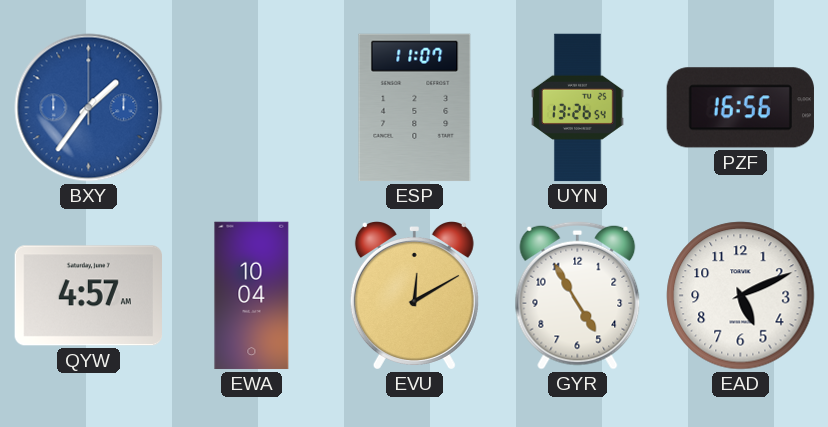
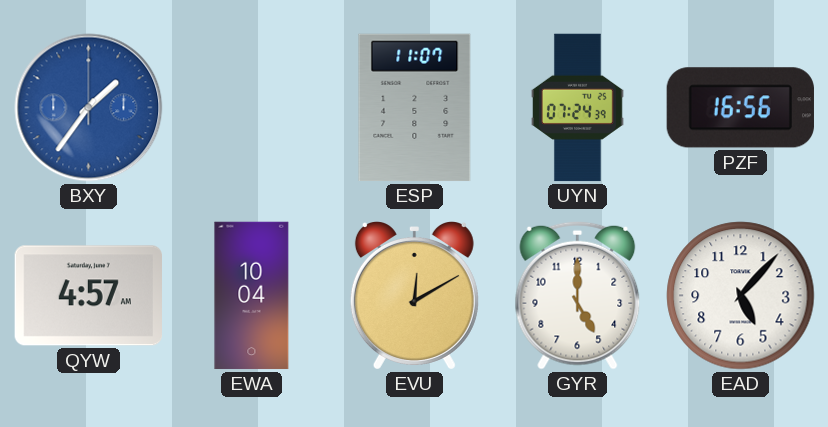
UYN: 13:26 -> 07:24
GYR: 4:55 -> 5:00
EAD: 5:11 -> 5:07
